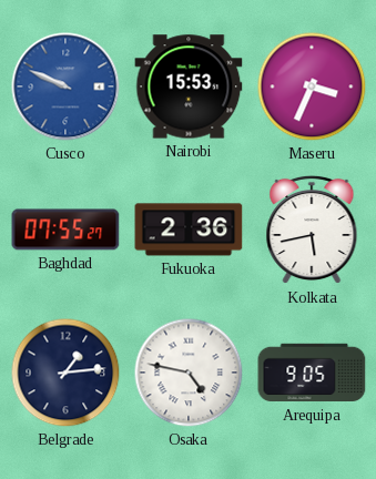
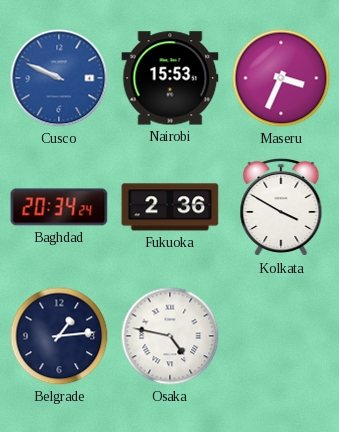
Baghdad: 07:55 -> 20:34
Kolkata: 5:43 -> 3:50
Arequipa: 9:05 -> none
